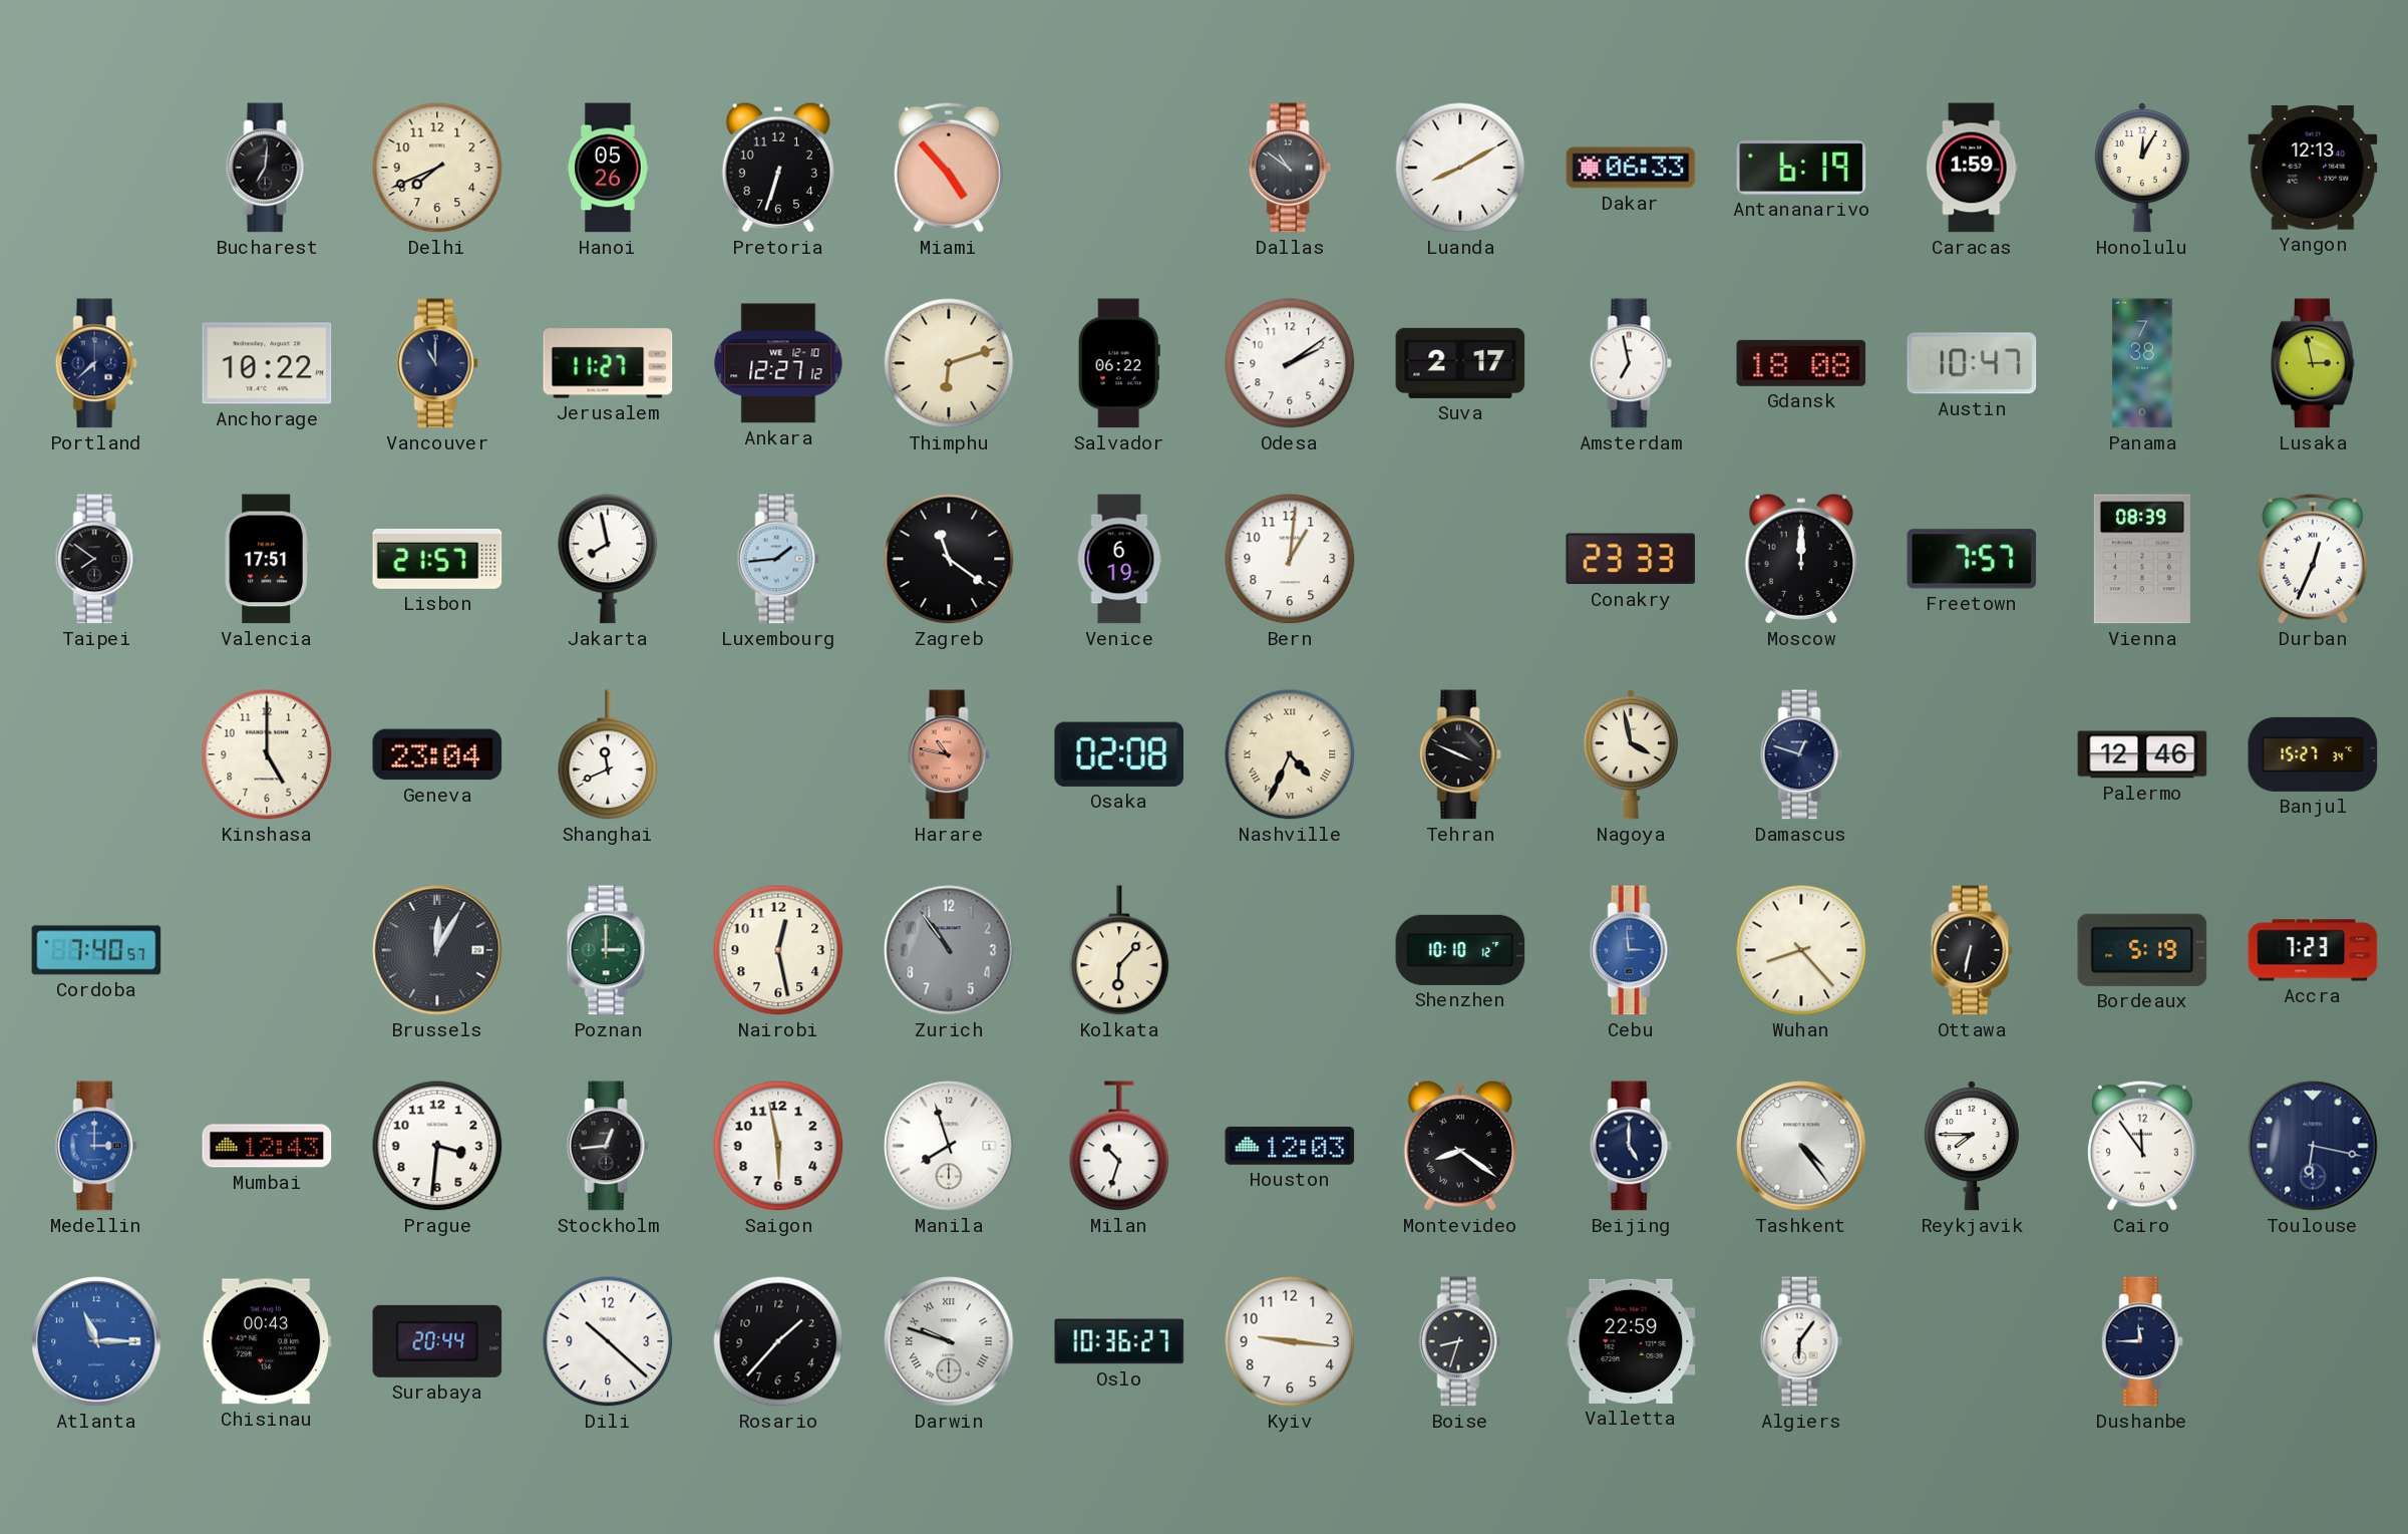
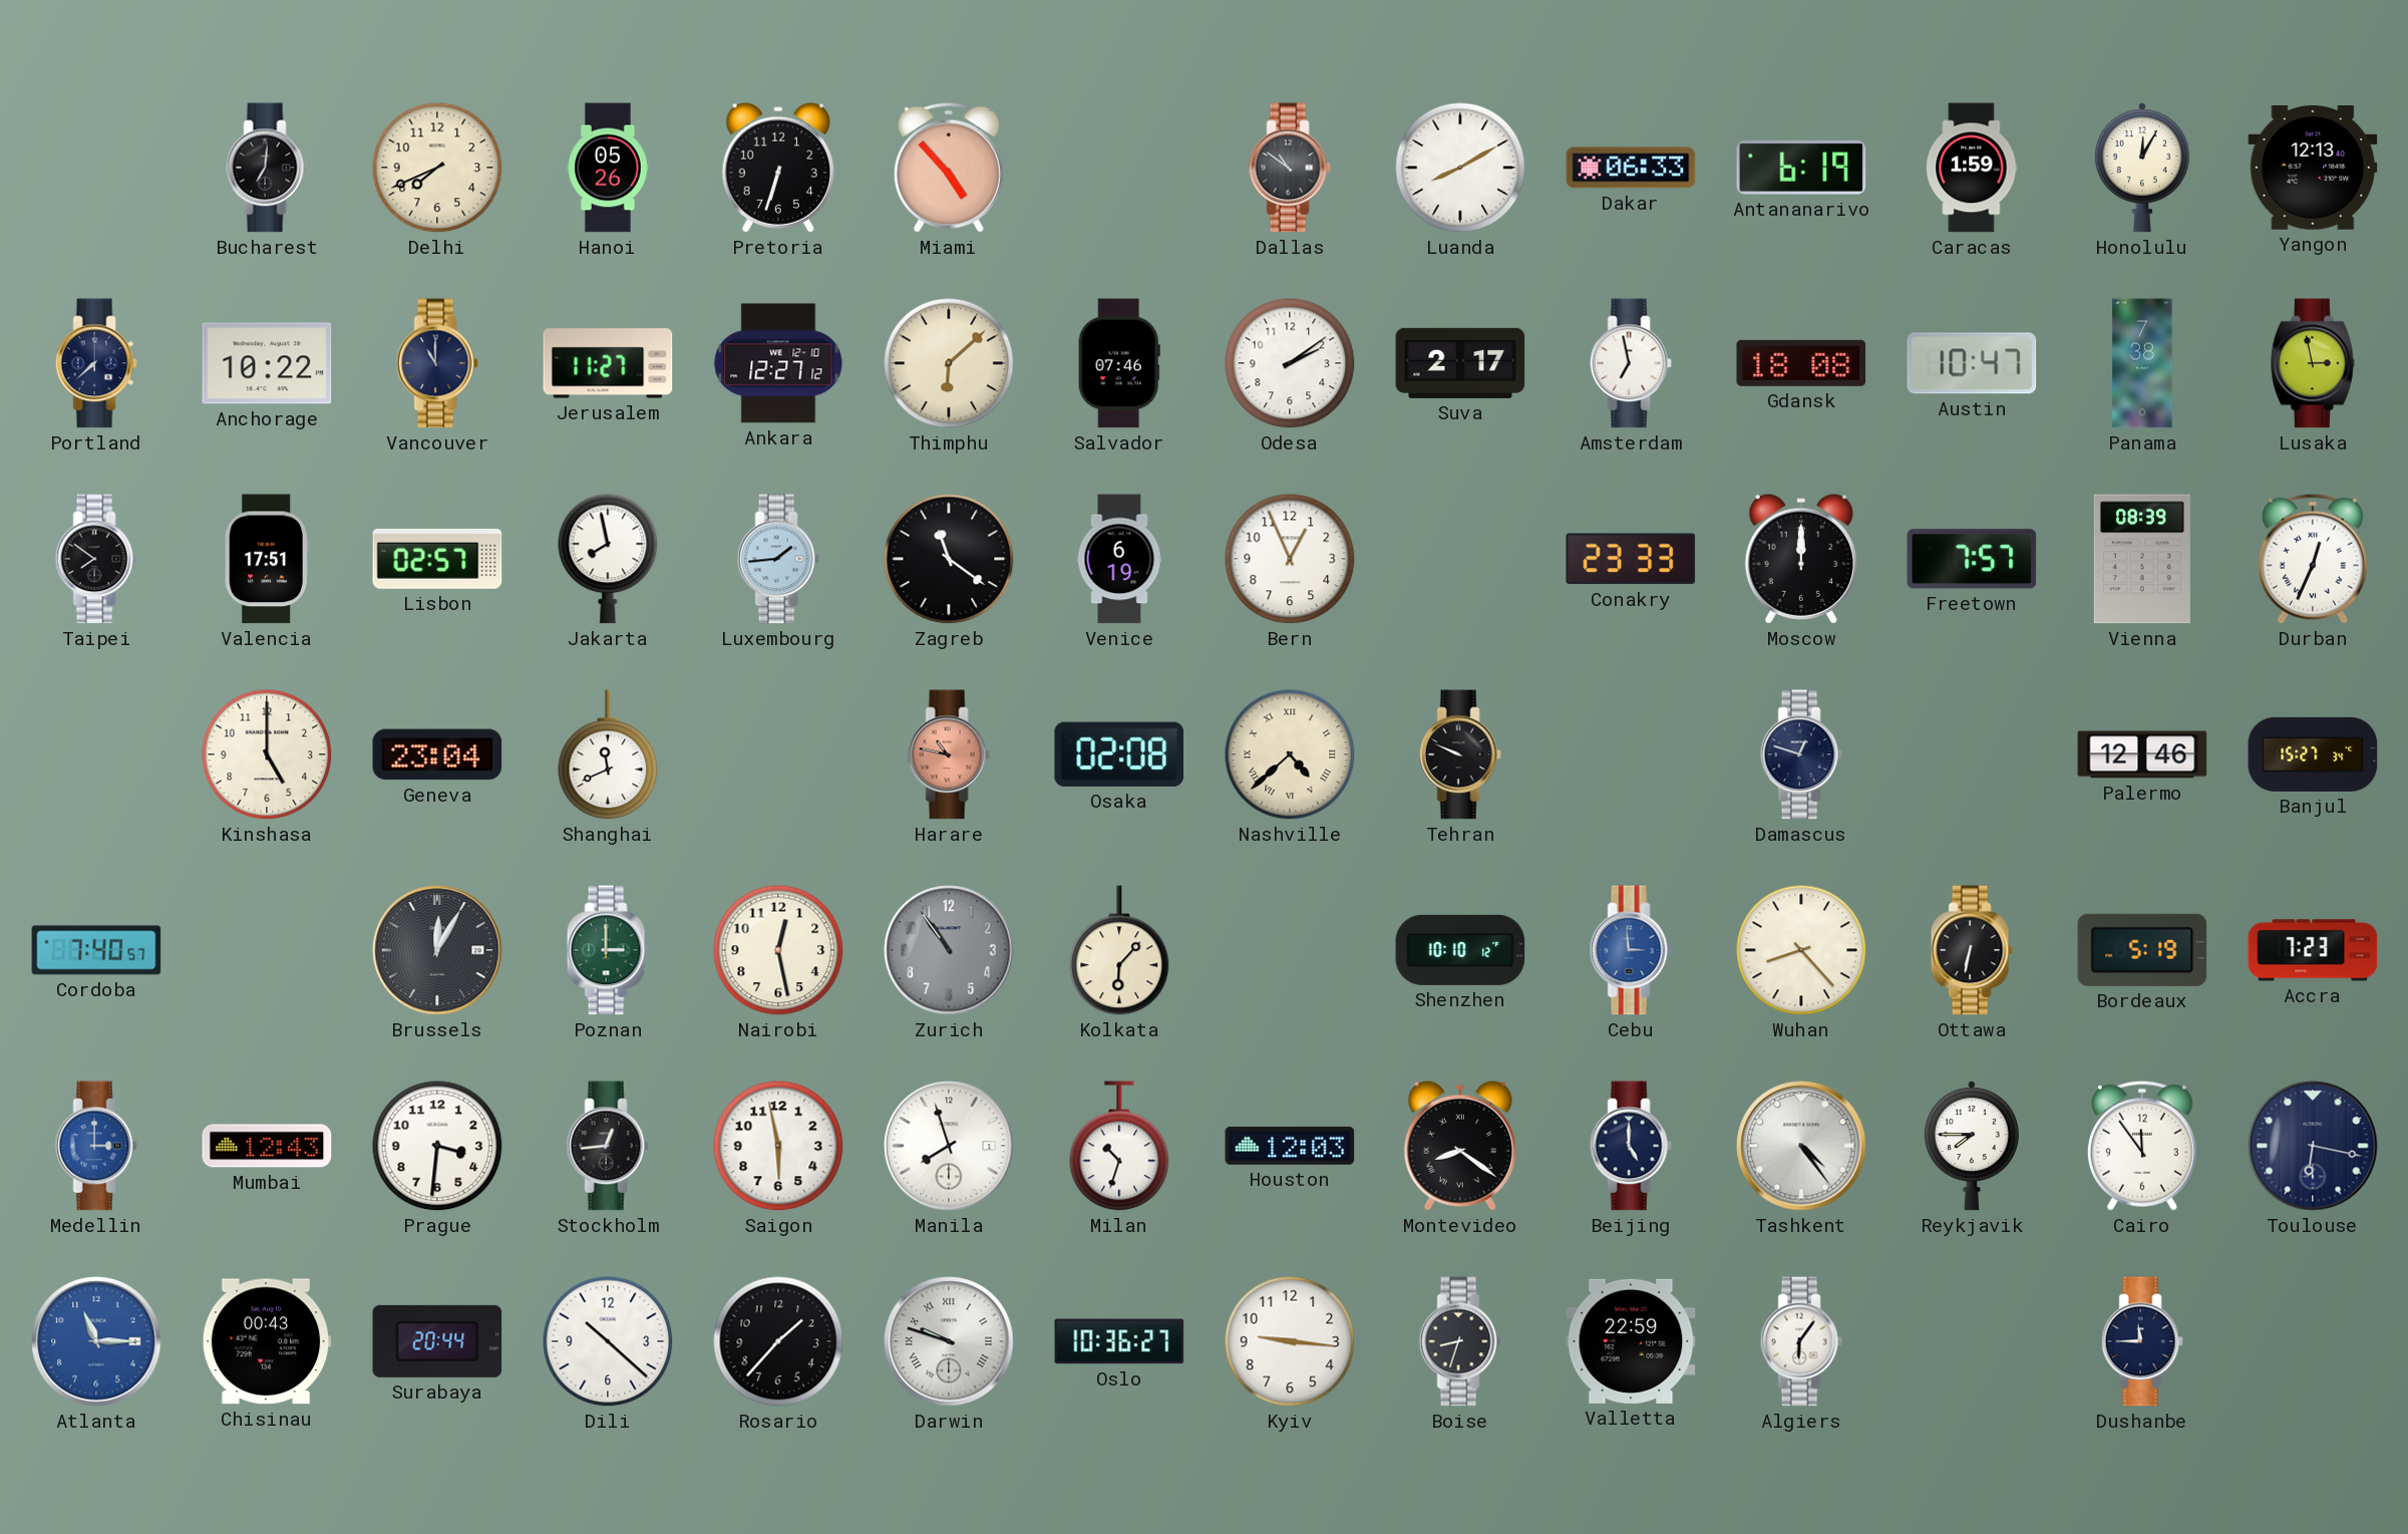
Thimphu: 6:12 -> 6:08
Salvador: 06:22 -> 07:46
Lisbon: 21:57 -> 02:57
Bern: 1:01 -> 12:56
Nashville: 4:34 -> 4:38
Tehran: 3:49 -> 9:49
Nagoya: 3:58 -> none
